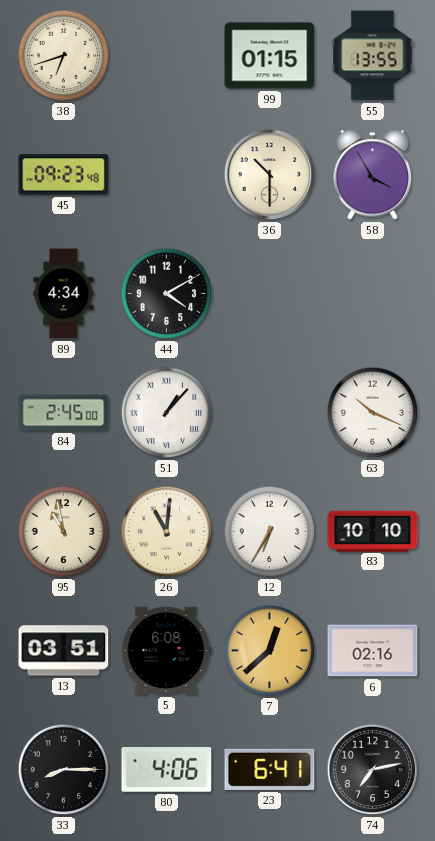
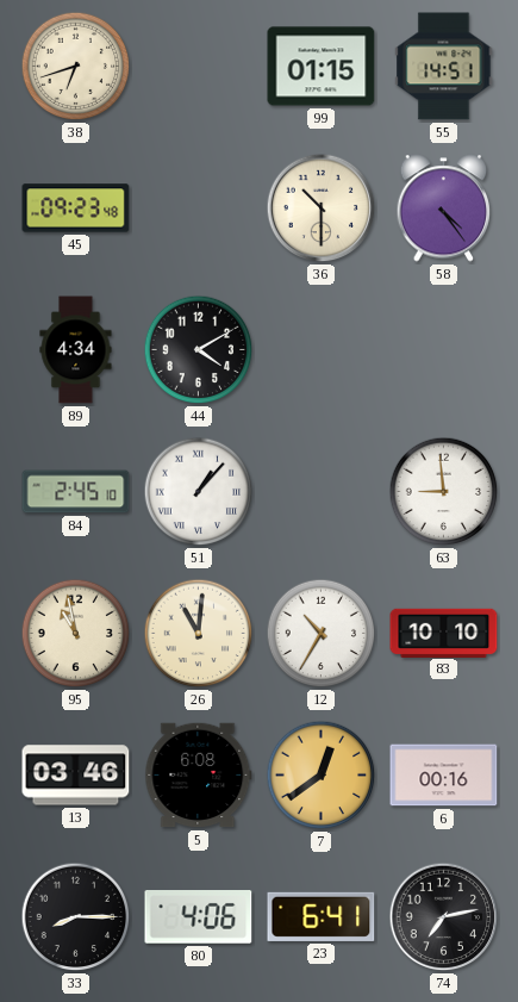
55: 13:55 -> 14:51
58: 3:55 -> 4:24
84: 2:45:00 -> 2:45:10
63: 10:19 -> 8:59
12: 6:35 -> 10:35
13: 03:51 -> 03:46
7: 12:38 -> 12:39
6: 02:16 -> 00:16
